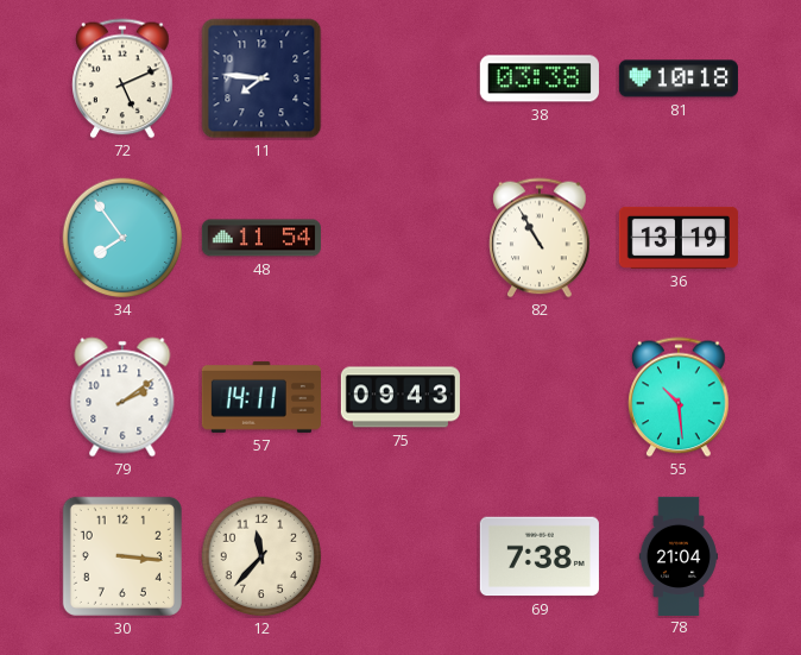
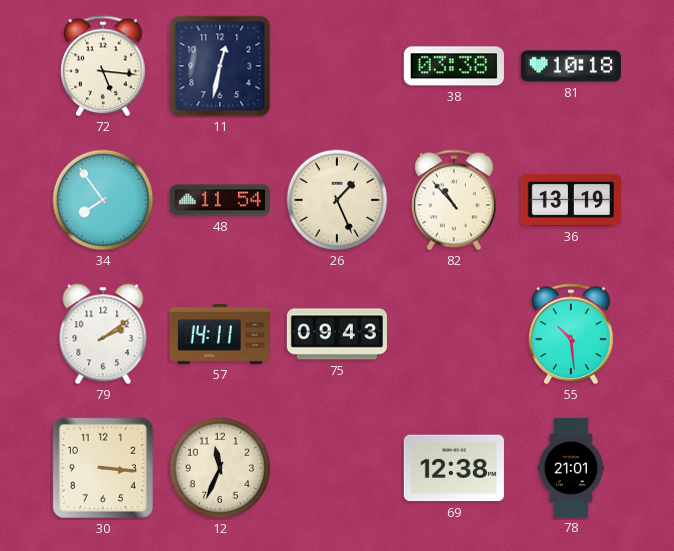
72: 5:11 -> 5:16
11: 7:46 -> 12:32
26: none -> 1:26
82: 10:55 -> 10:53
12: 11:37 -> 11:34
69: 7:38 -> 12:38
78: 21:04 -> 21:01
